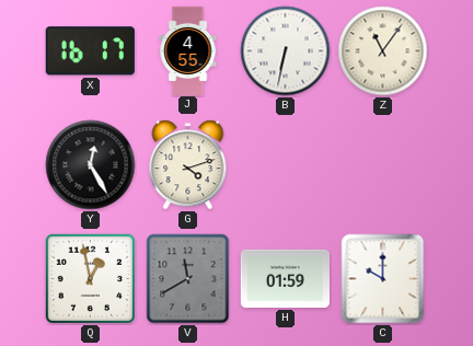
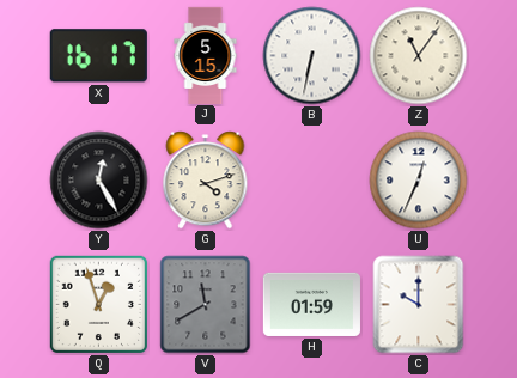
J: 4:55 -> 5:15
U: none -> 12:34
Q: 12:58 -> 12:57
